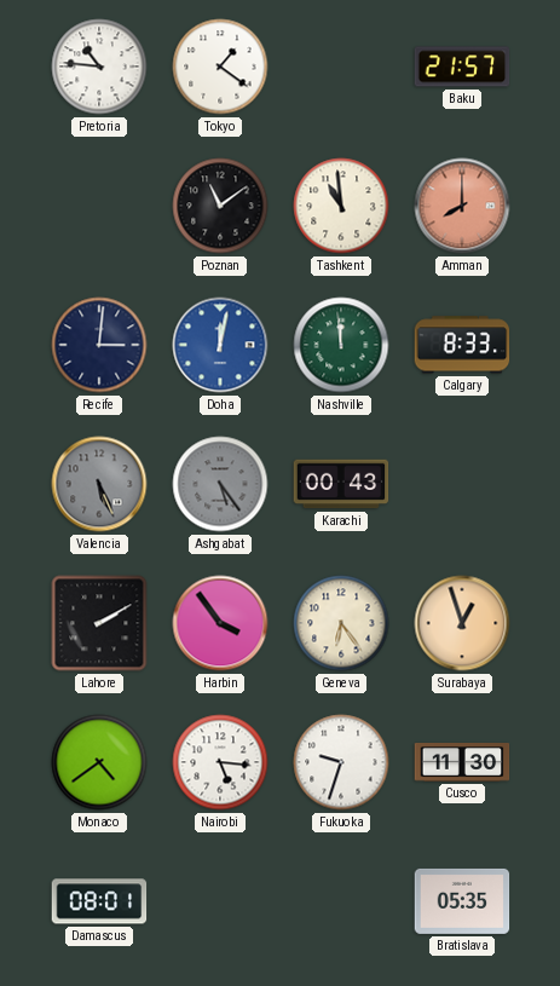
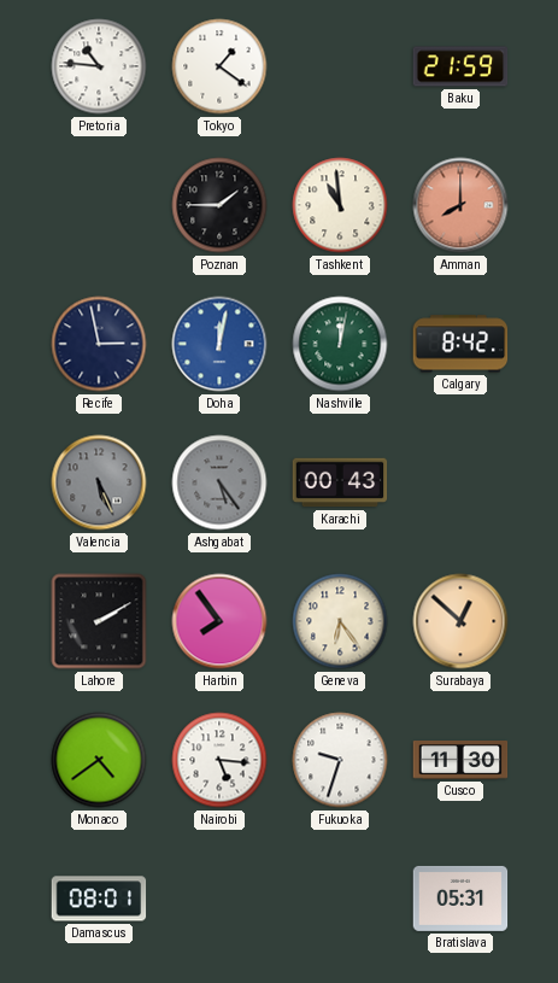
Baku: 21:57 -> 21:59
Poznan: 11:09 -> 1:45
Recife: 3:01 -> 2:58
Nashville: 11:59 -> 12:02
Calgary: 8:33 -> 8:42
Harbin: 3:54 -> 7:54
Surabaya: 12:57 -> 12:52
Bratislava: 05:35 -> 05:31
